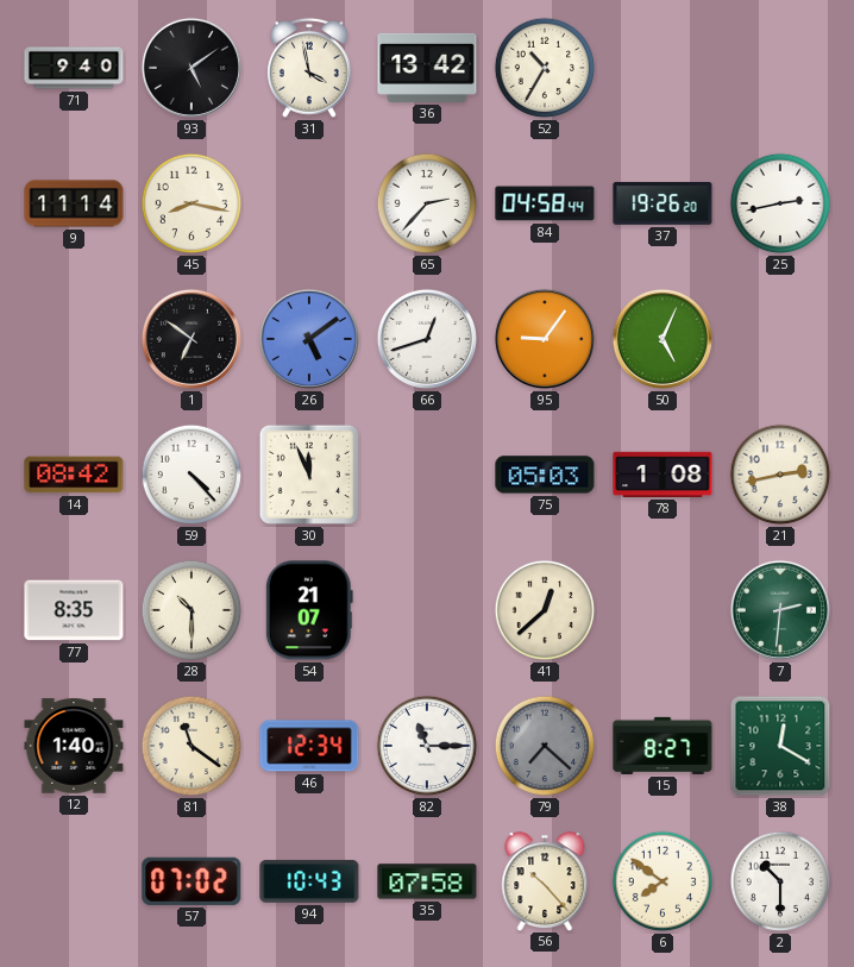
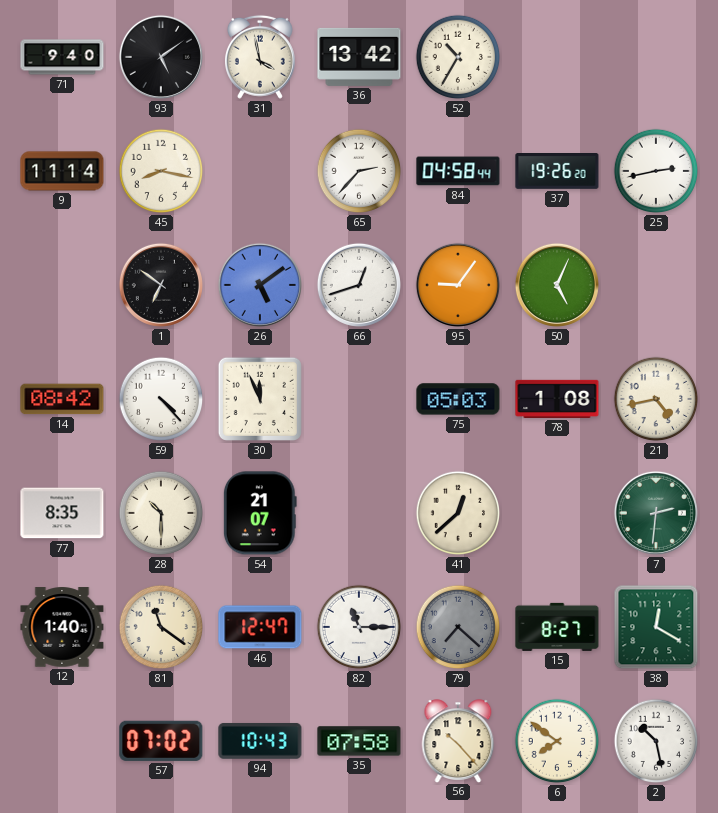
21: 2:43 -> 4:43
46: 12:34 -> 12:47
2: 10:30 -> 10:28
